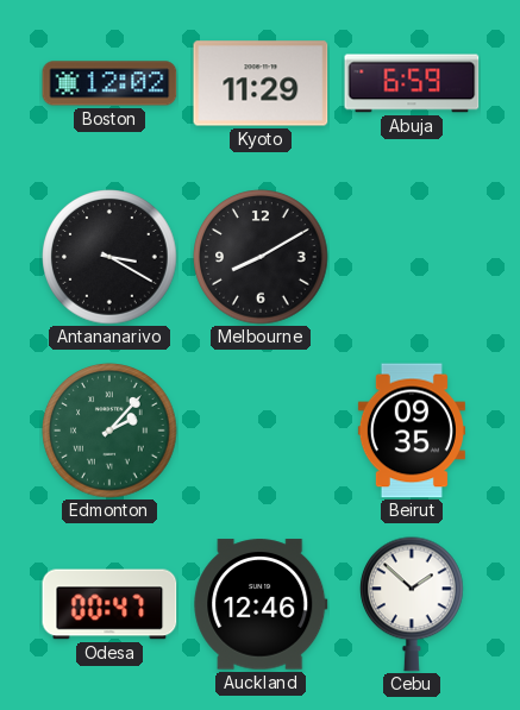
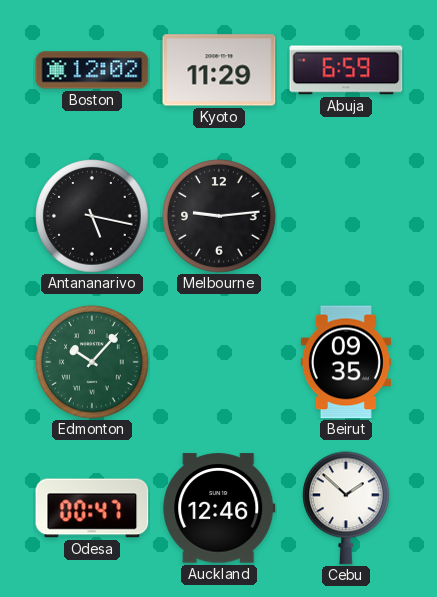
Antananarivo: 3:20 -> 5:17
Melbourne: 8:10 -> 9:14
Edmonton: 2:07 -> 10:07
